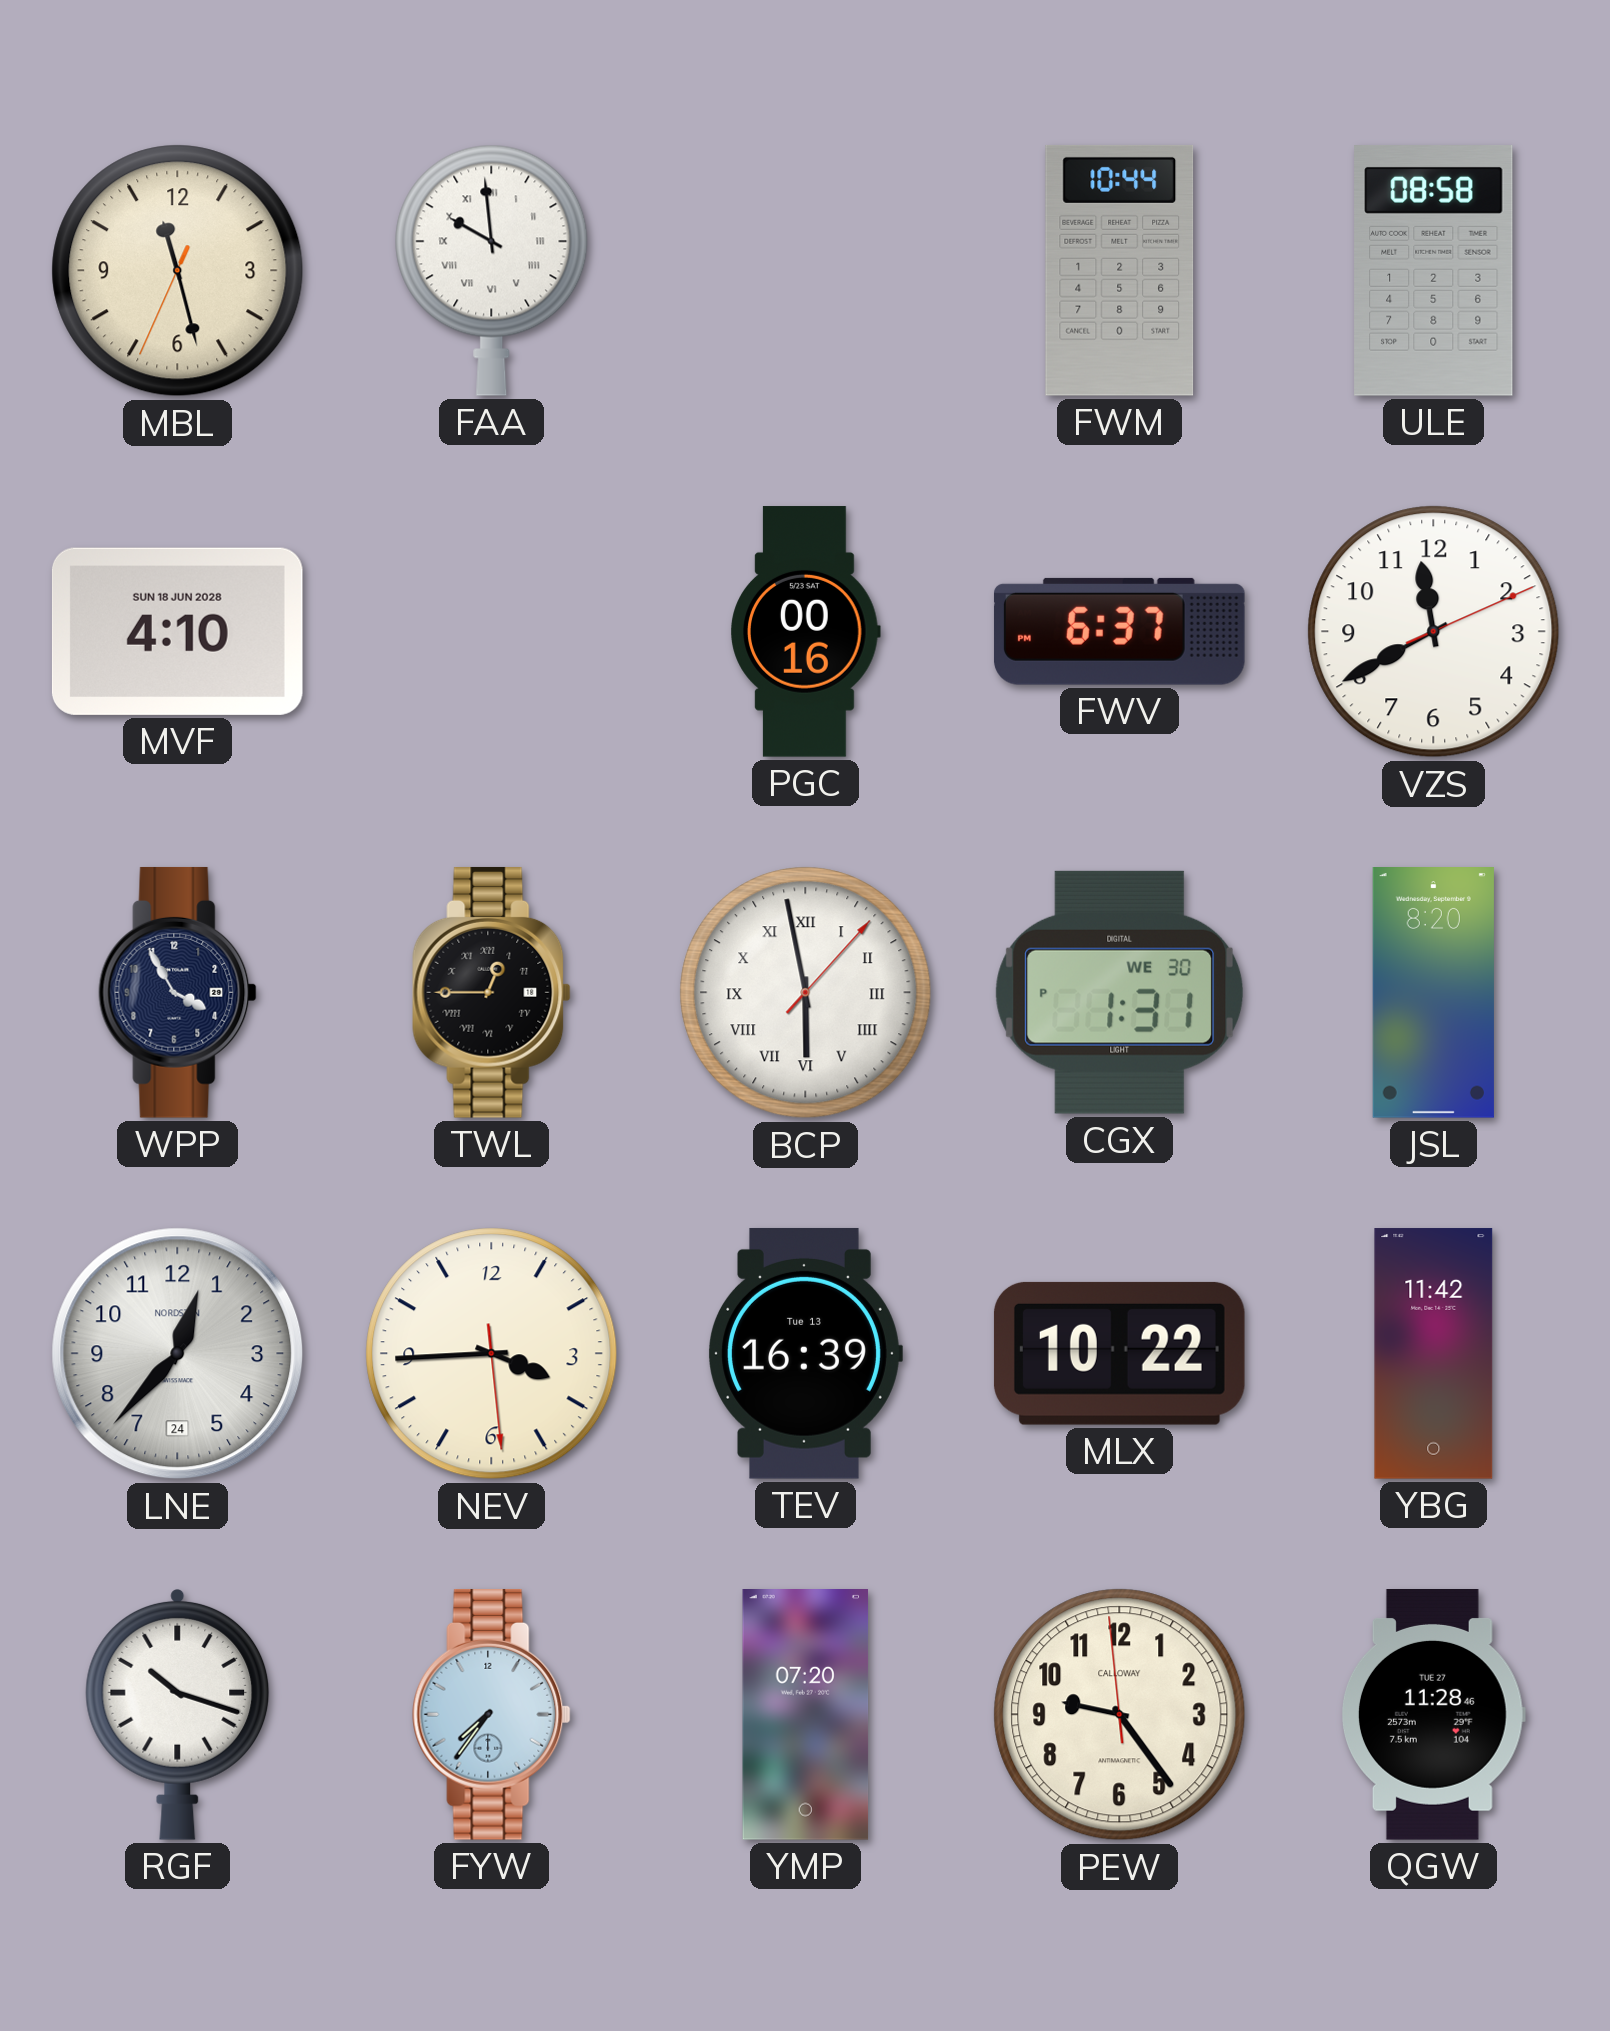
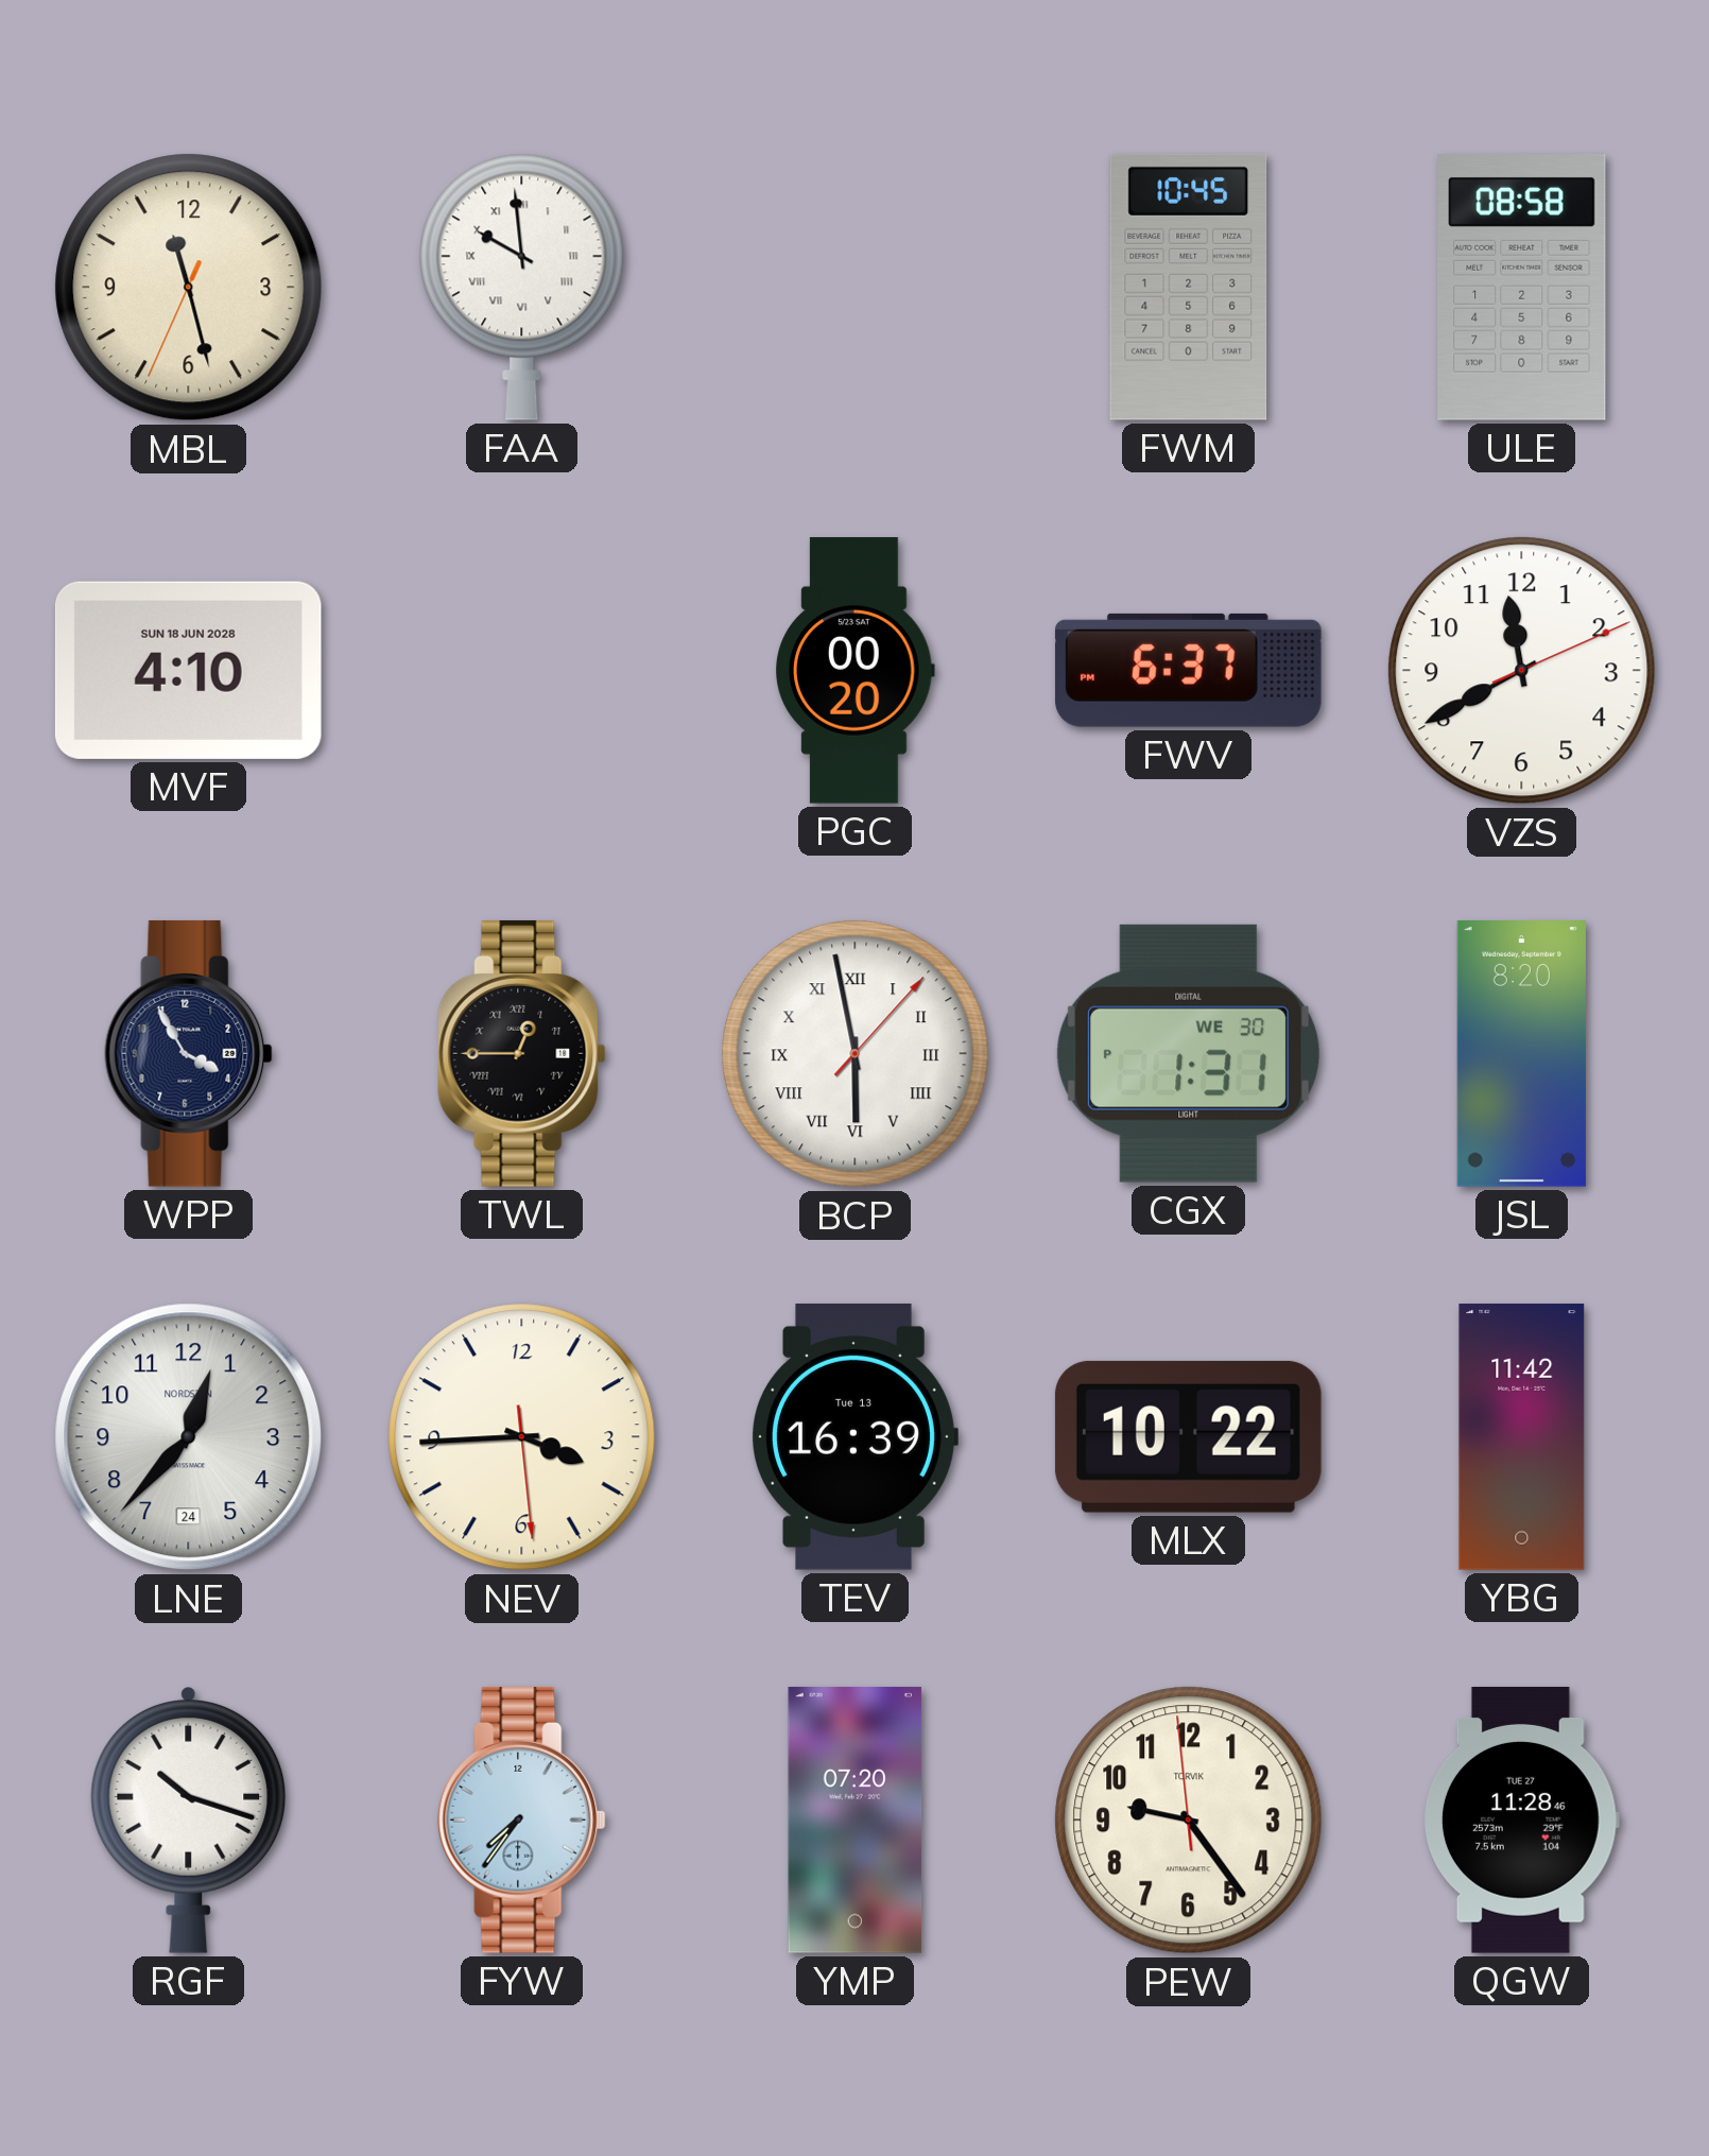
FWM: 10:44 -> 10:45
PGC: 00:16 -> 00:20
PEW brand: CALLOWAY -> TORVIK
